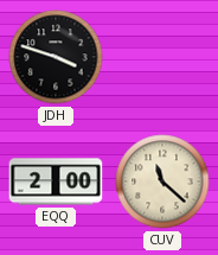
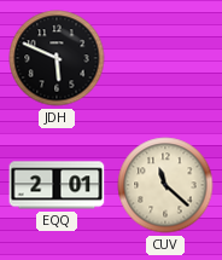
JDH: 3:48 -> 5:49
EQQ: 2:00 -> 2:01
